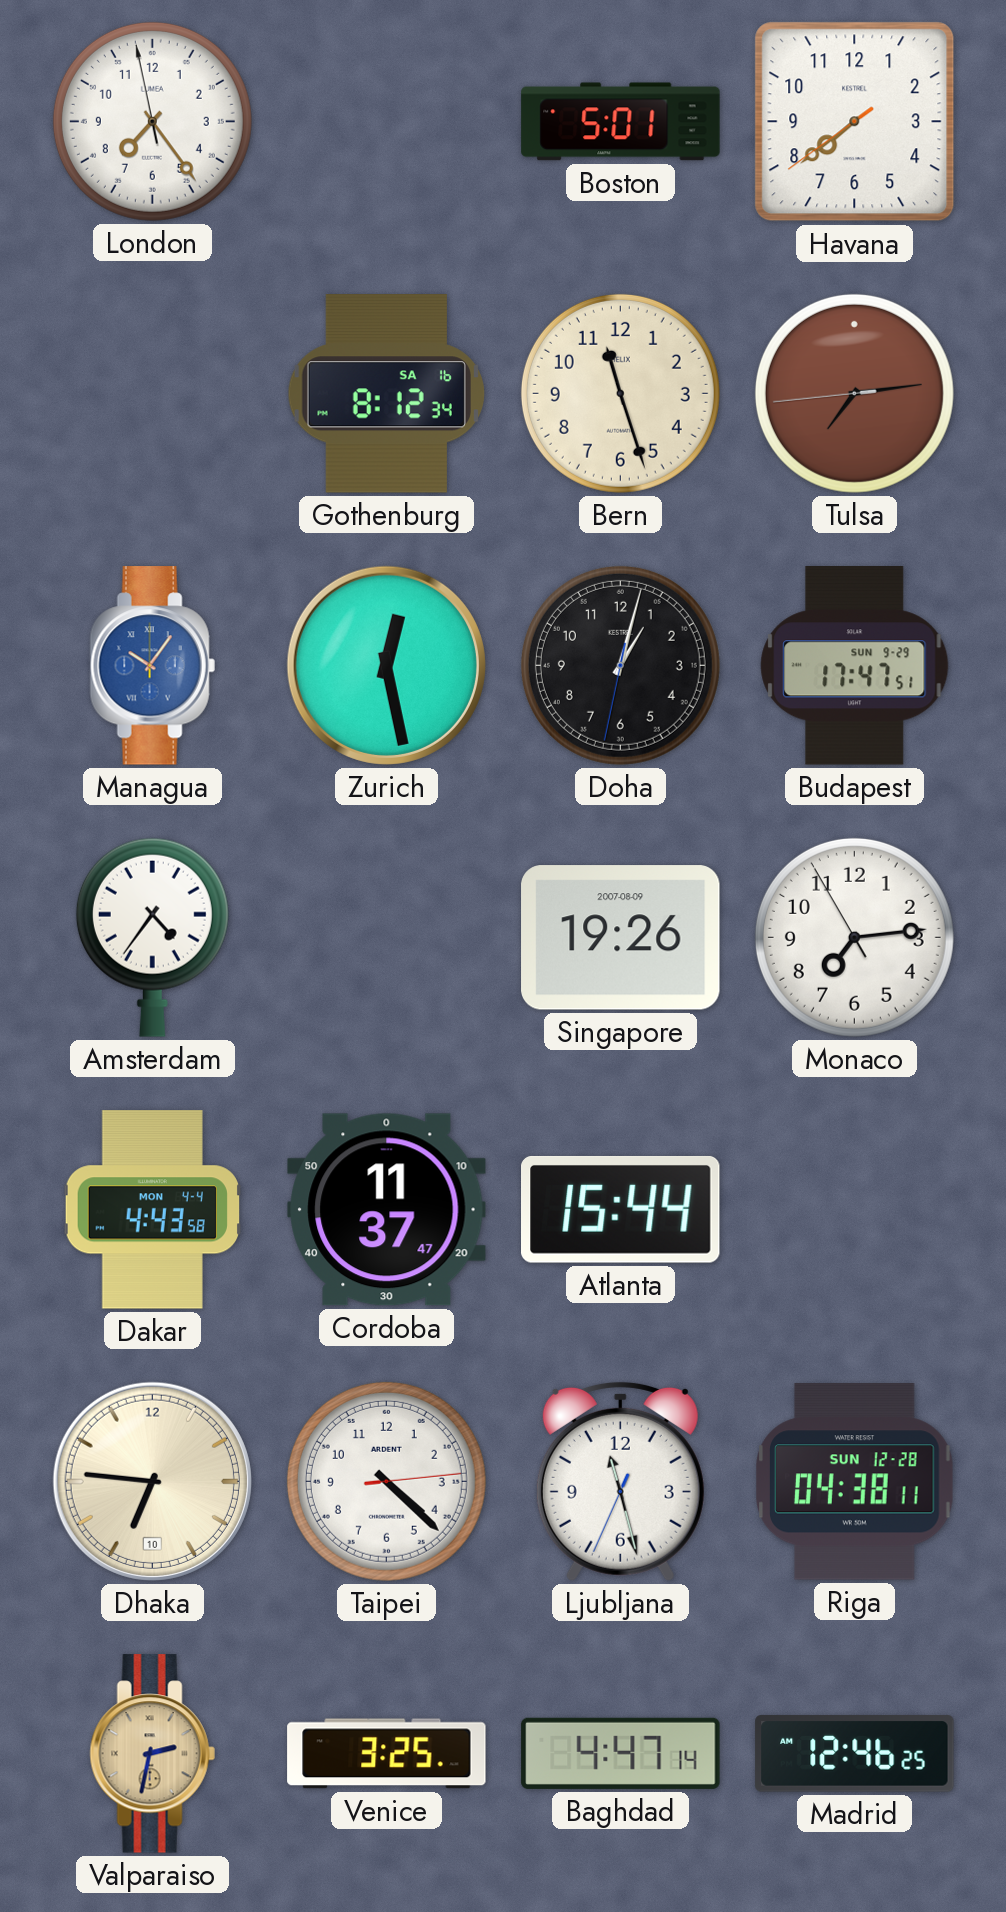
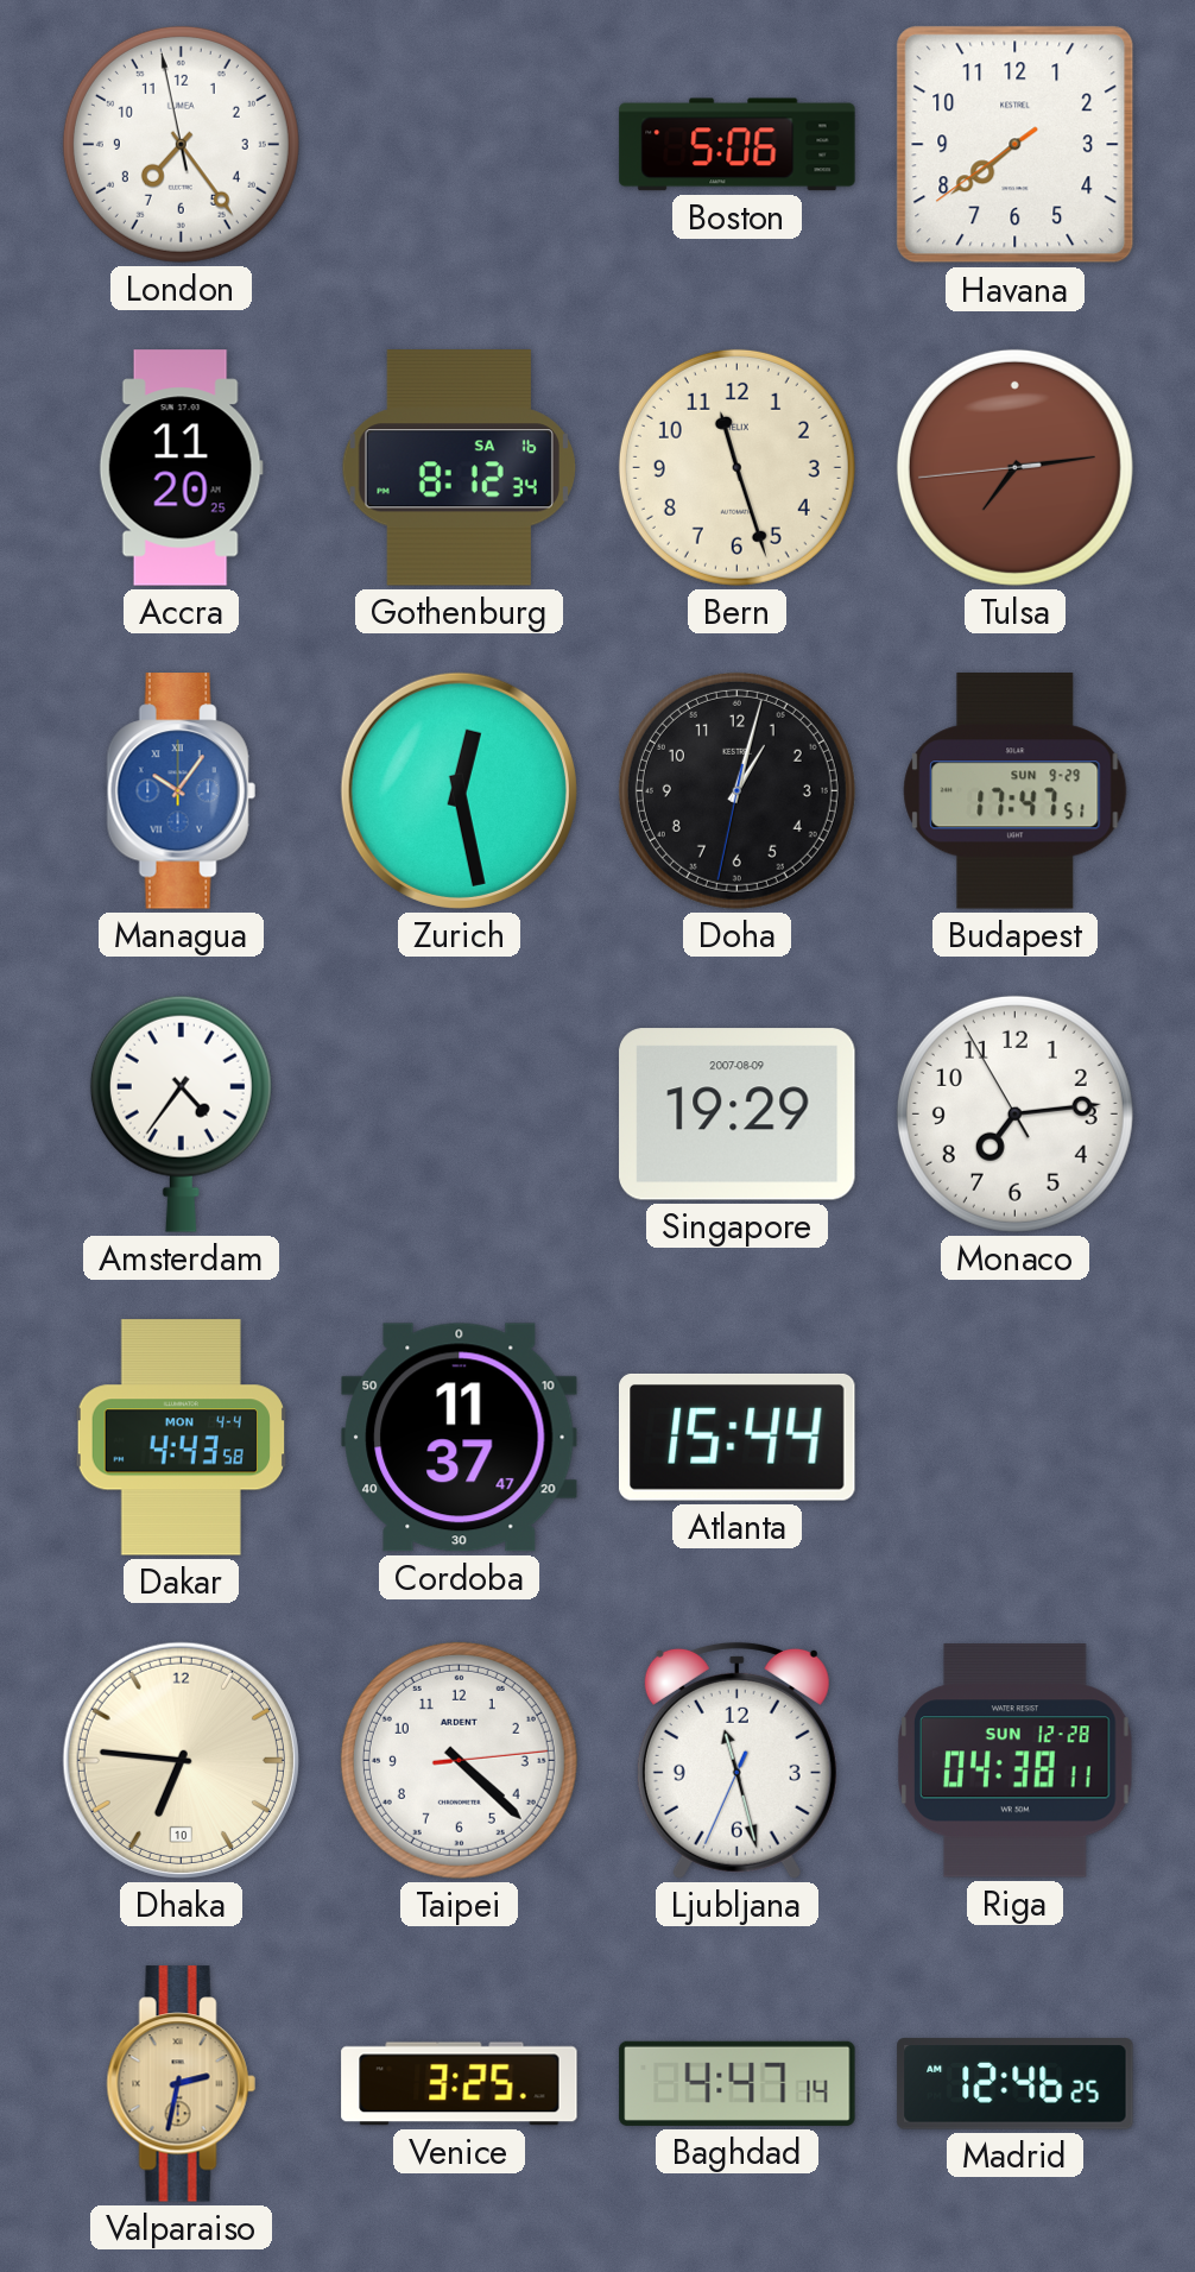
Boston: 5:01 -> 5:06
Accra: none -> 11:20
Singapore: 19:26 -> 19:29
